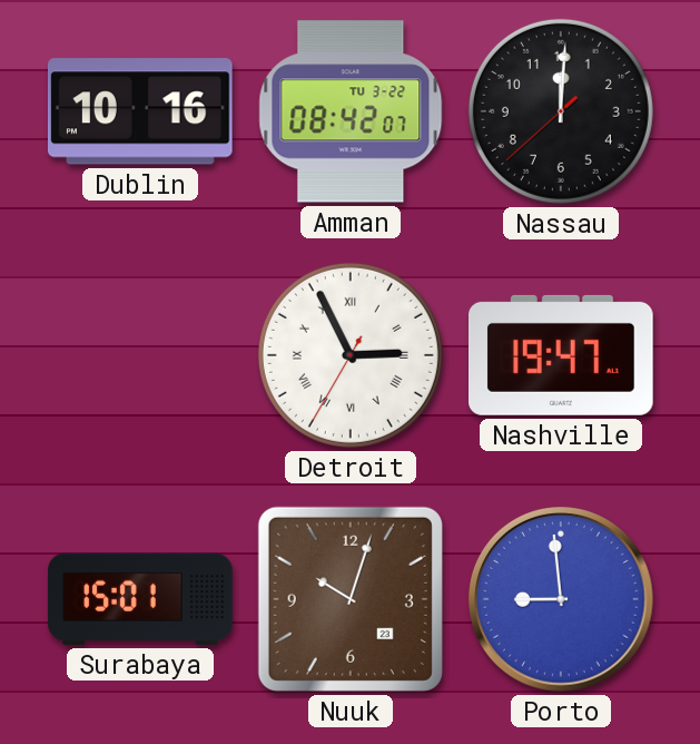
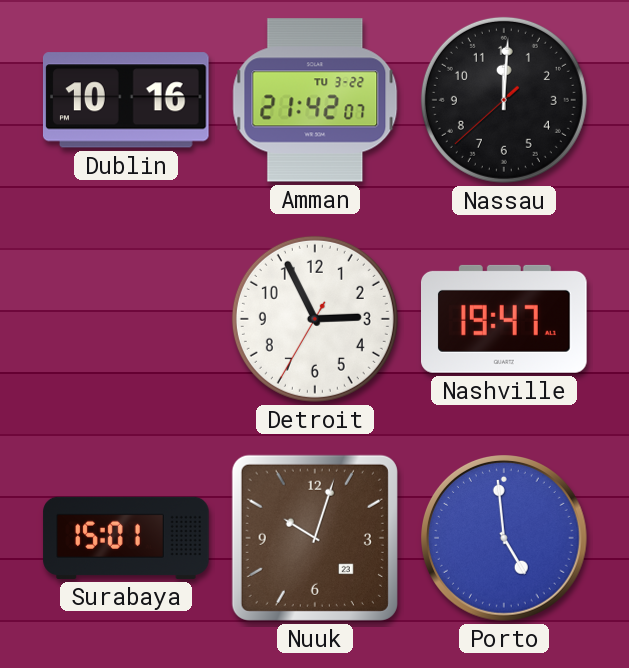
Amman: 08:42 -> 21:42
Detroit numerals: Roman -> Arabic
Porto: 8:59 -> 4:59
